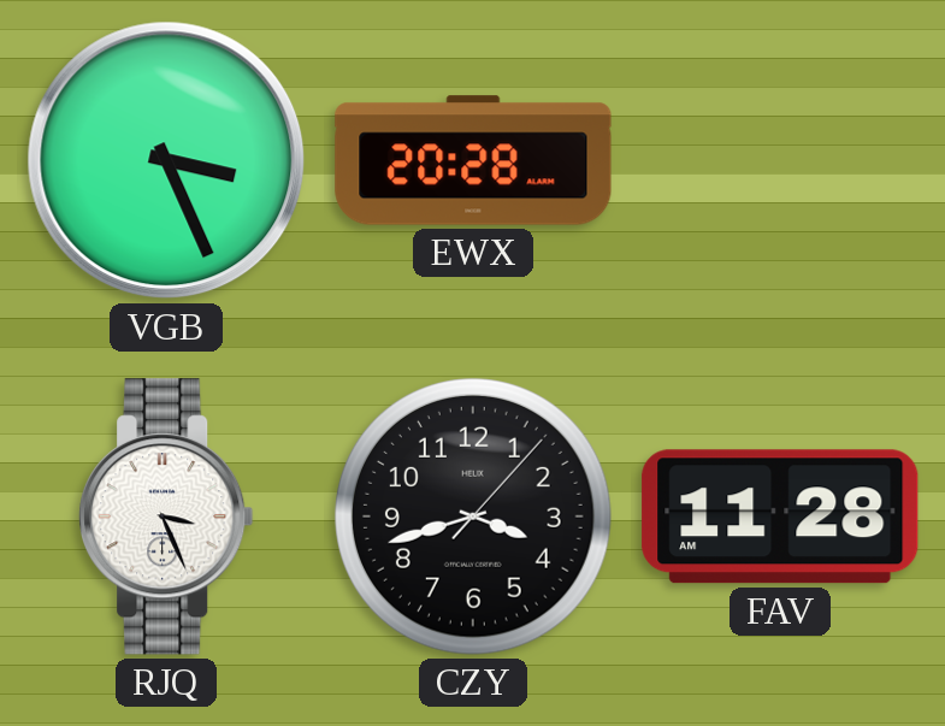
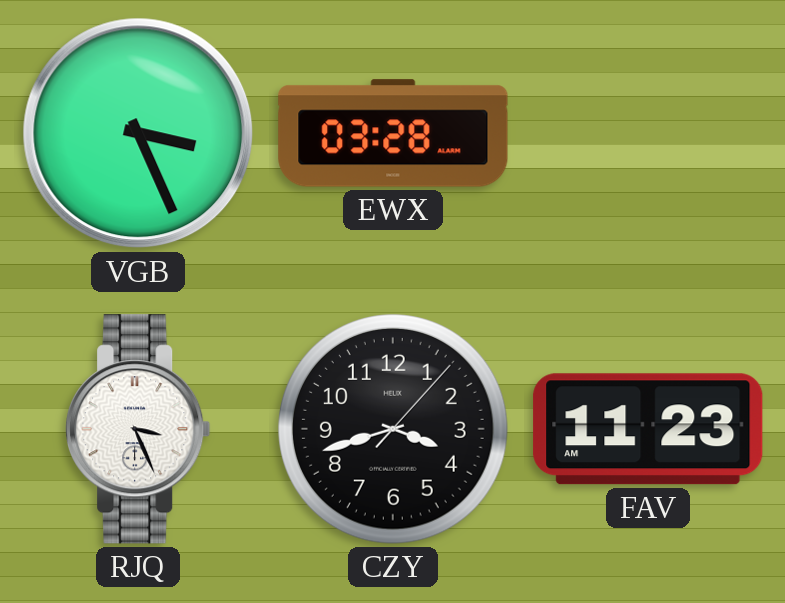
EWX: 20:28 -> 03:28
FAV: 11:28 -> 11:23
